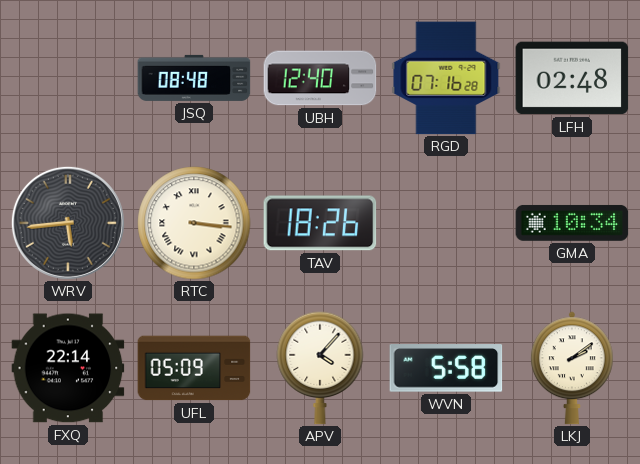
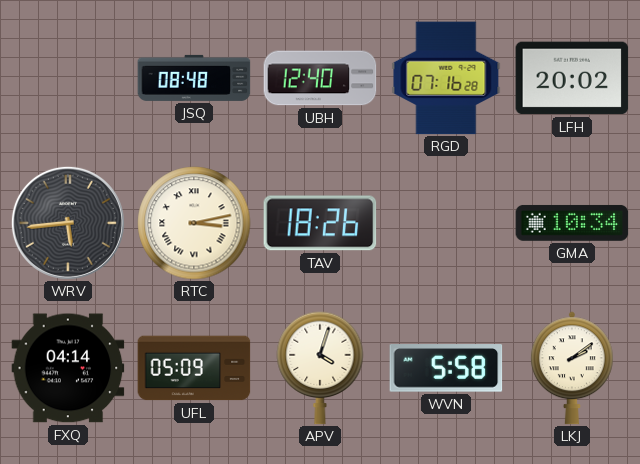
LFH: 02:48 -> 20:02
RTC: 3:16 -> 3:13
FXQ: 22:14 -> 04:14
APV: 4:07 -> 4:03
